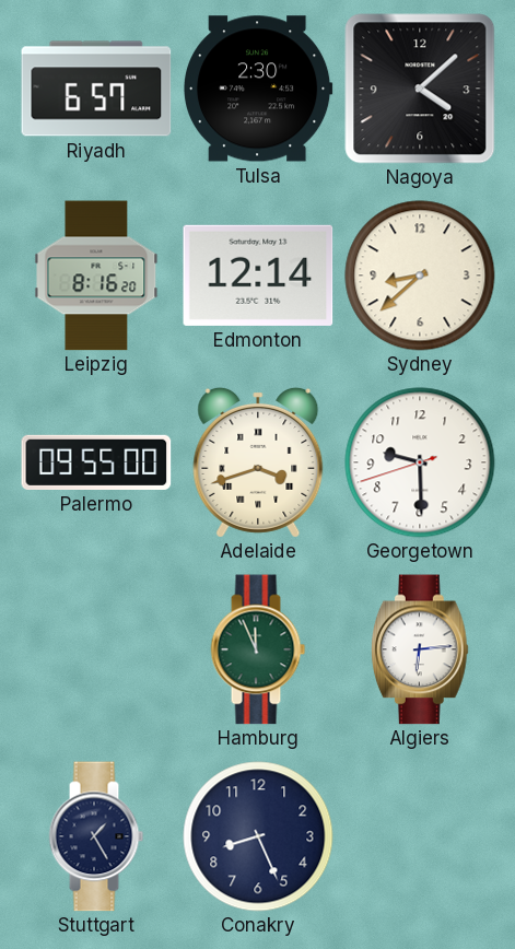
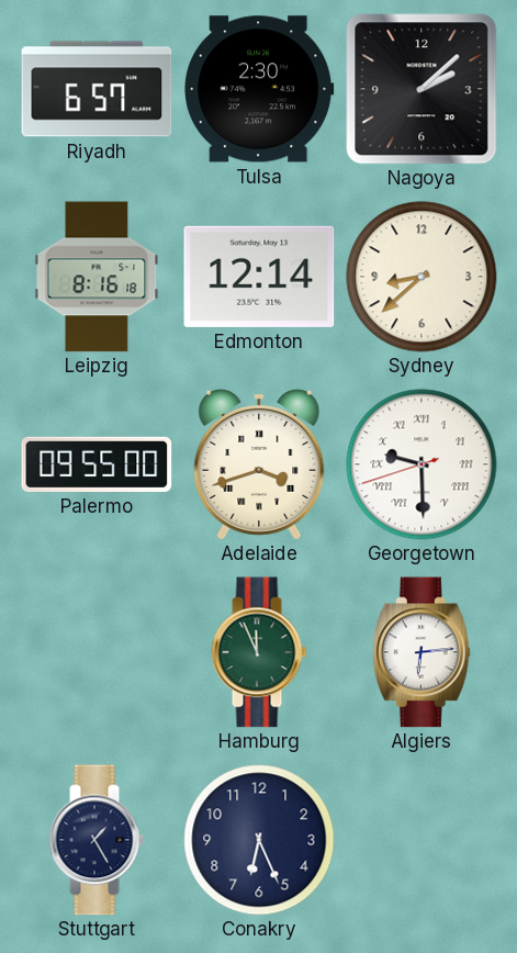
Nagoya: 4:08 -> 2:08
Leipzig: 8:16:20 -> 8:16:18
Georgetown numerals: Arabic -> Roman
Conakry: 8:26 -> 6:26
